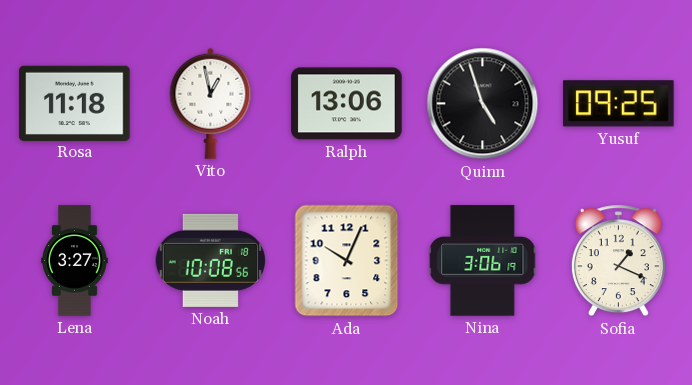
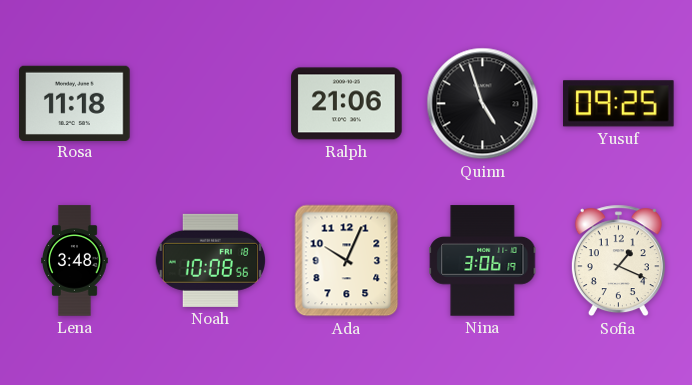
Vito: 12:58 -> none
Ralph: 13:06 -> 21:06
Lena: 3:27 -> 3:48
